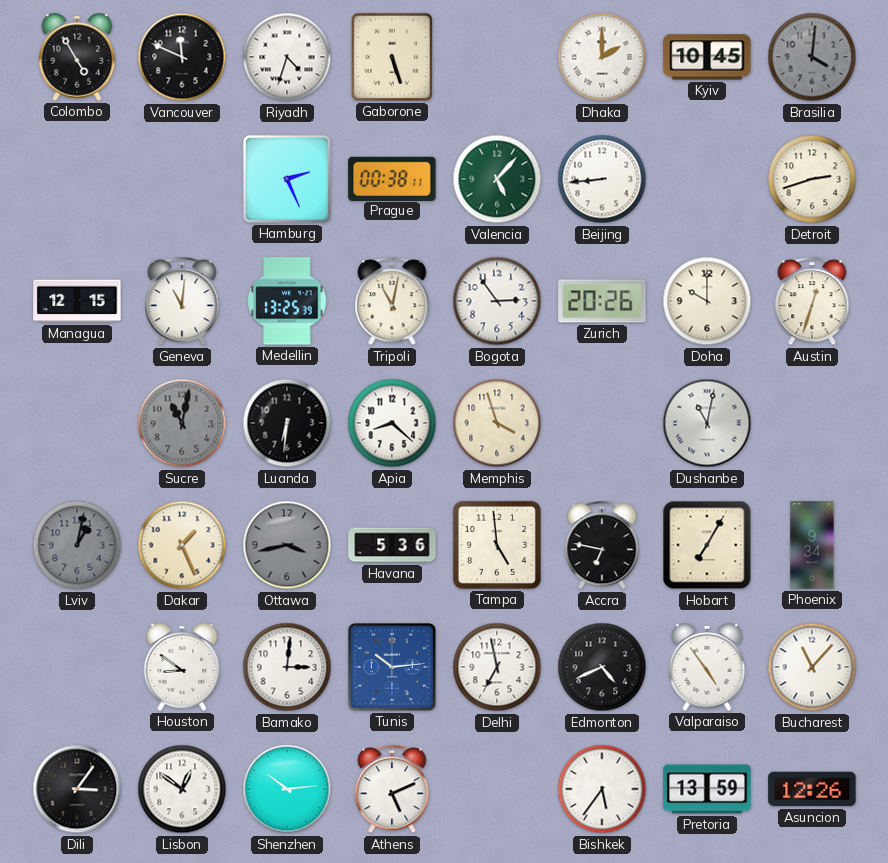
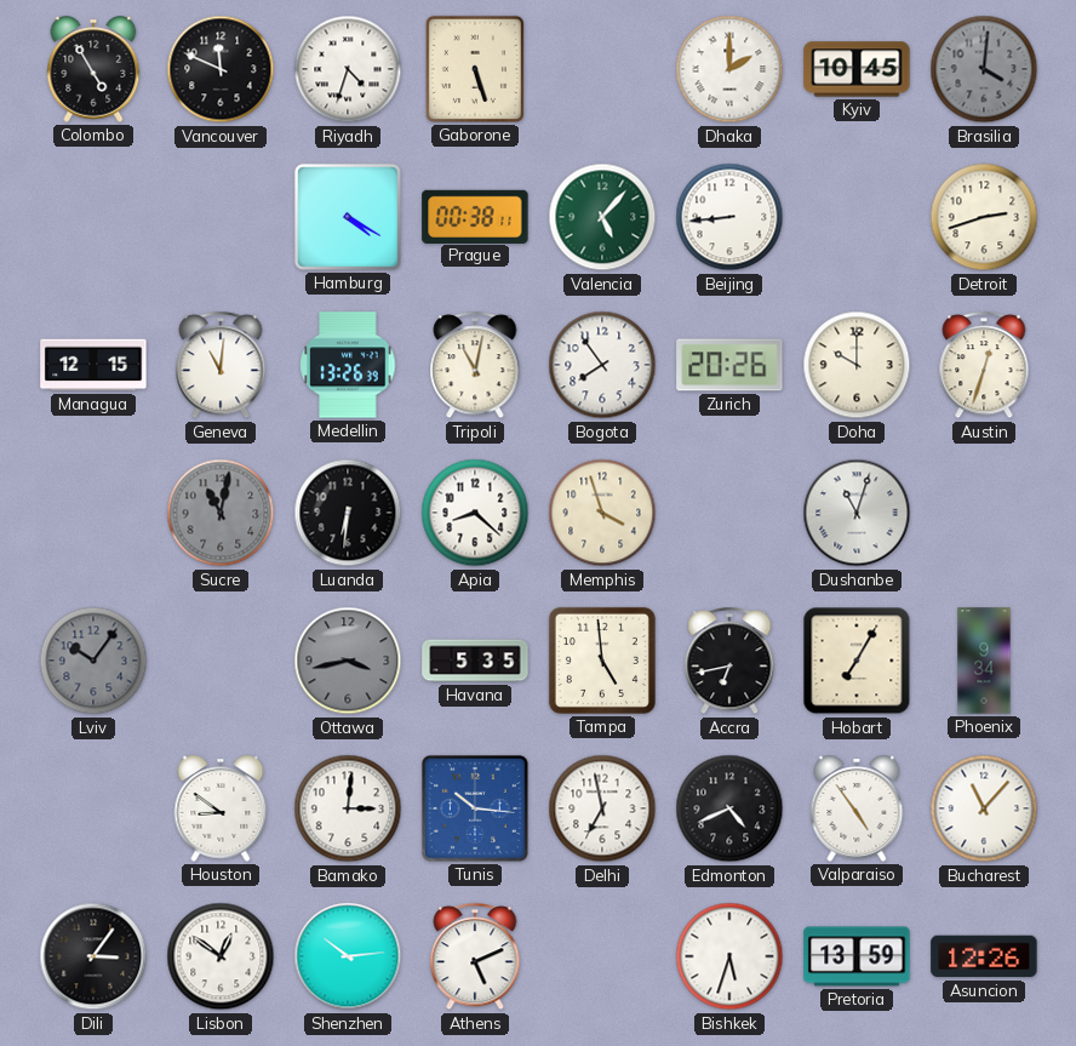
Hamburg: 2:26 -> 4:20
Medellin: 13:25 -> 13:26
Bogota: 2:54 -> 7:54
Dushanbe: 11:02 -> 11:03
Lviv: 1:02 -> 10:06
Dakar: 1:26 -> none
Havana: 5:36 -> 5:35
Accra: 6:47 -> 6:43
Tunis: 10:14 -> 10:16
Bishkek: 5:36 -> 5:33
